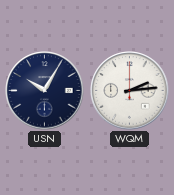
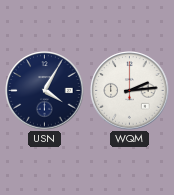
USN: 10:05 -> 4:05
